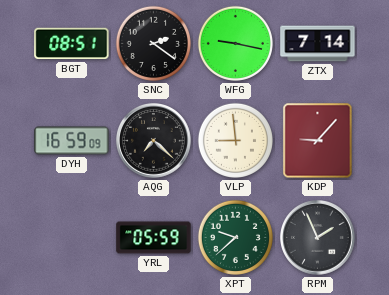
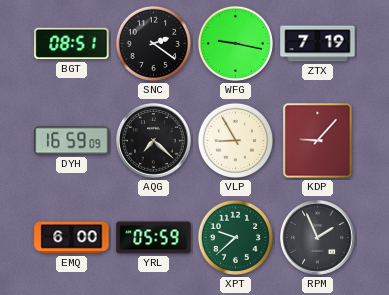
ZTX: 7:14 -> 7:19
VLP: 8:59 -> 8:55
EMQ: none -> 6:00
